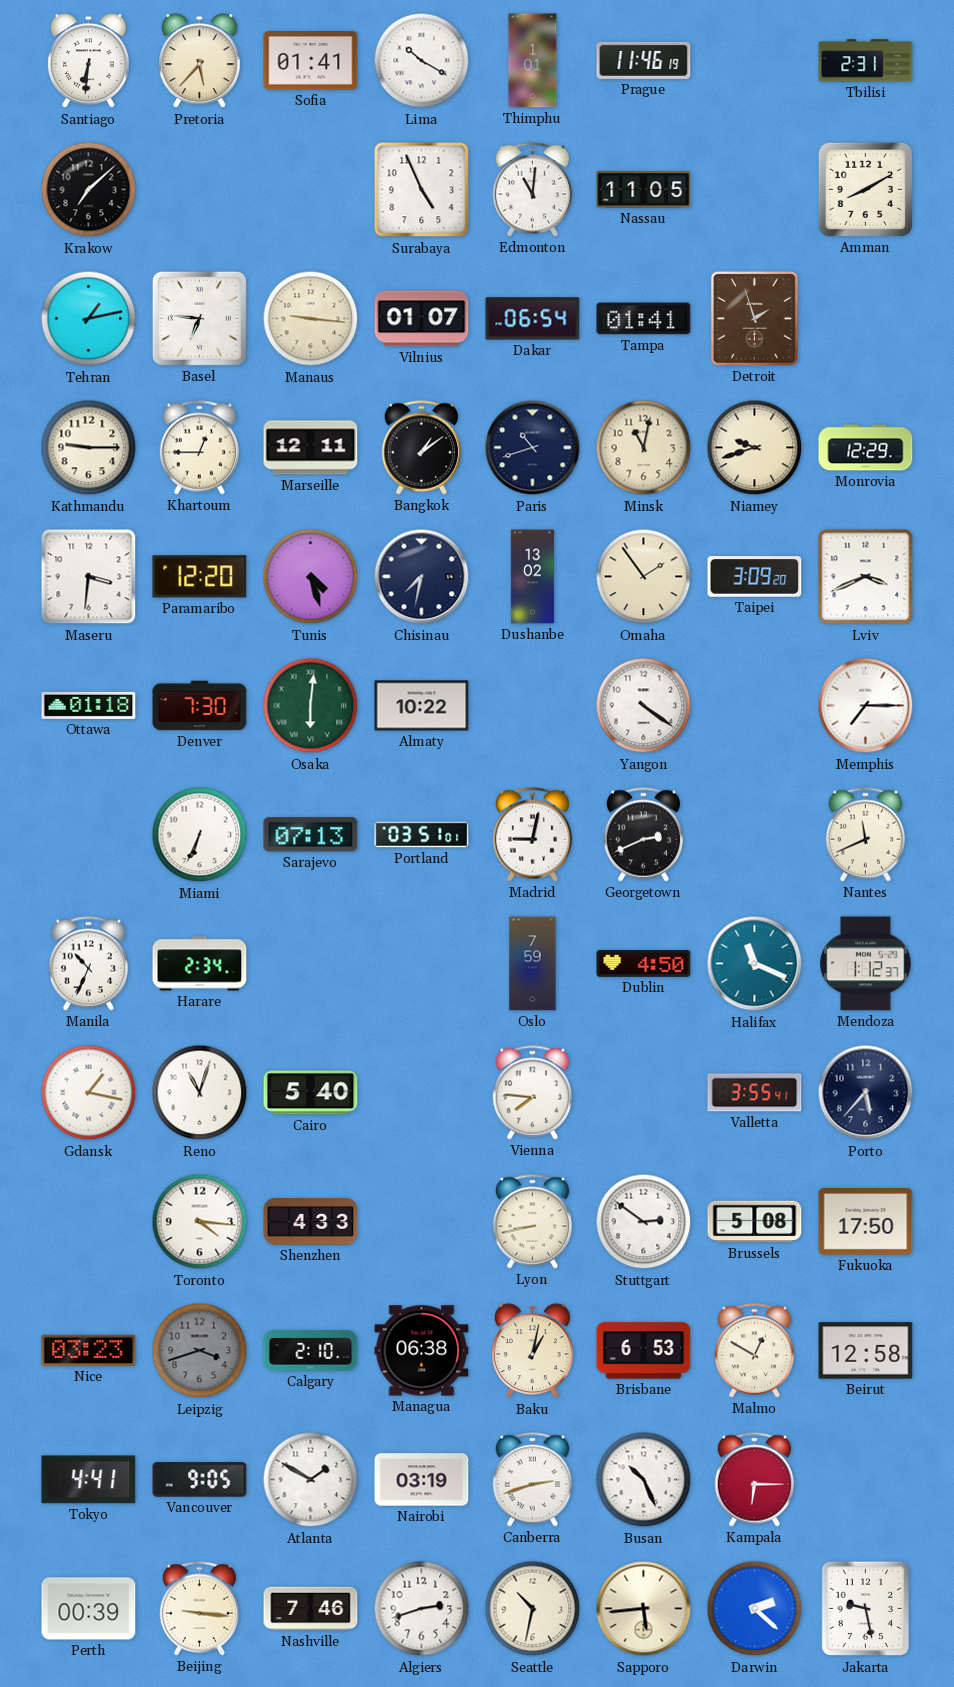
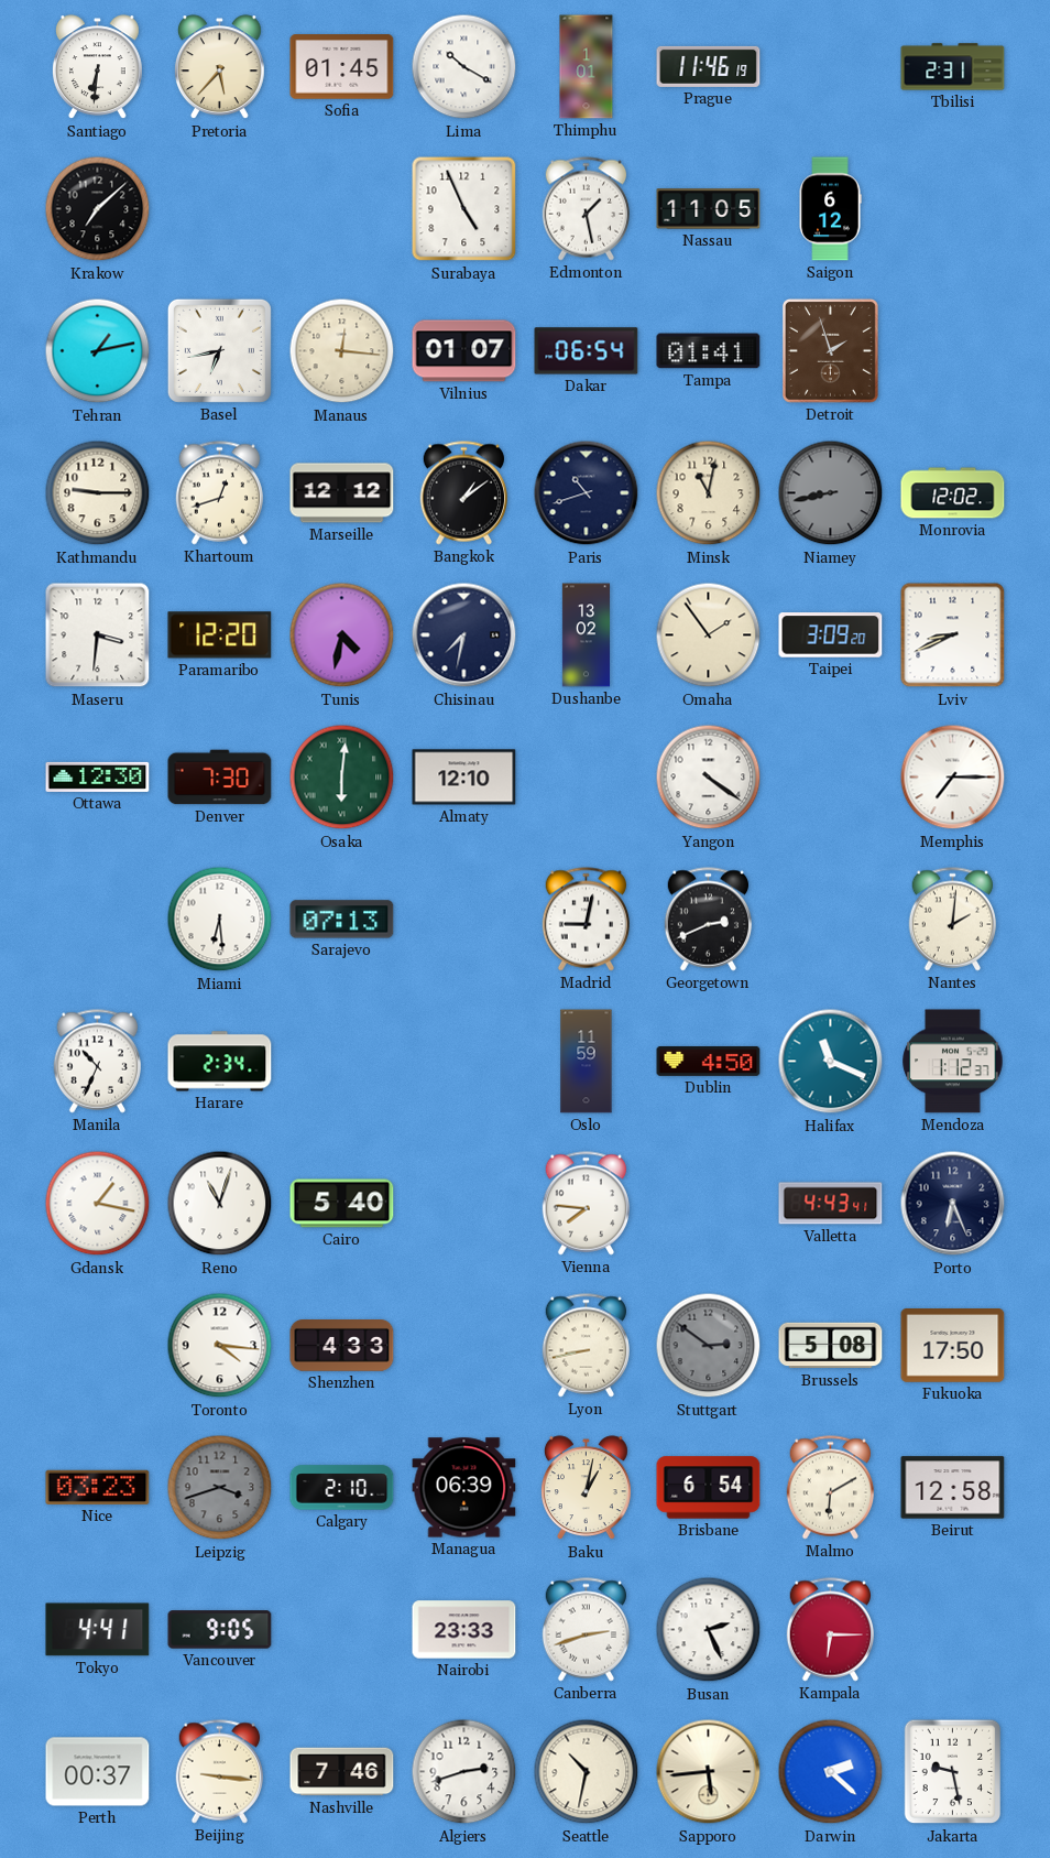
Sofia: 01:41 -> 01:45
Edmonton: 11:01 -> 1:28
Saigon: none -> 6:12
Amman: 8:10 -> none
Basel: 6:46 -> 6:43
Manaus: 9:16 -> 12:16
Khartoum: 12:45 -> 12:42
Marseille: 12:11 -> 12:12
Niamey: 9:42 -> 8:43
Niamey dial: cream -> grey
Monrovia: 12:29 -> 12:02
Tunis: 4:27 -> 4:32
Lviv: 3:41 -> 8:41
Ottawa: 01:18 -> 12:30
Almaty: 10:22 -> 12:10
Miami: 6:34 -> 6:29
Portland: 03:51 -> none
Nantes: 11:41 -> 2:01
Oslo: 7:59 -> 11:59
Valletta: 3:55 -> 4:43
Porto: 5:37 -> 6:26
Stuttgart dial: white -> grey
Managua: 06:38 -> 06:39
Brisbane: 6:53 -> 6:54
Malmo: 12:50 -> 6:10
Atlanta: 1:50 -> none
Nairobi: 03:19 -> 23:33
Busan: 10:26 -> 2:26
Perth: 00:39 -> 00:37
